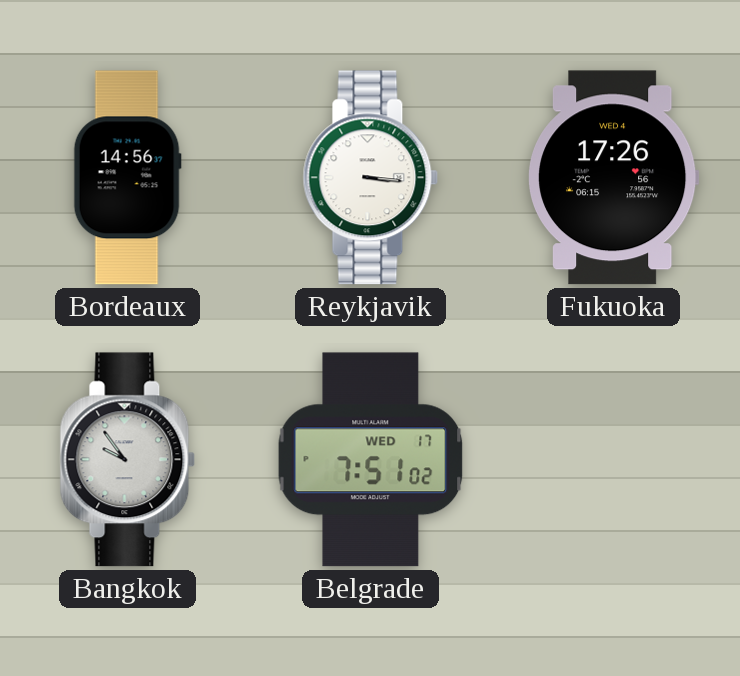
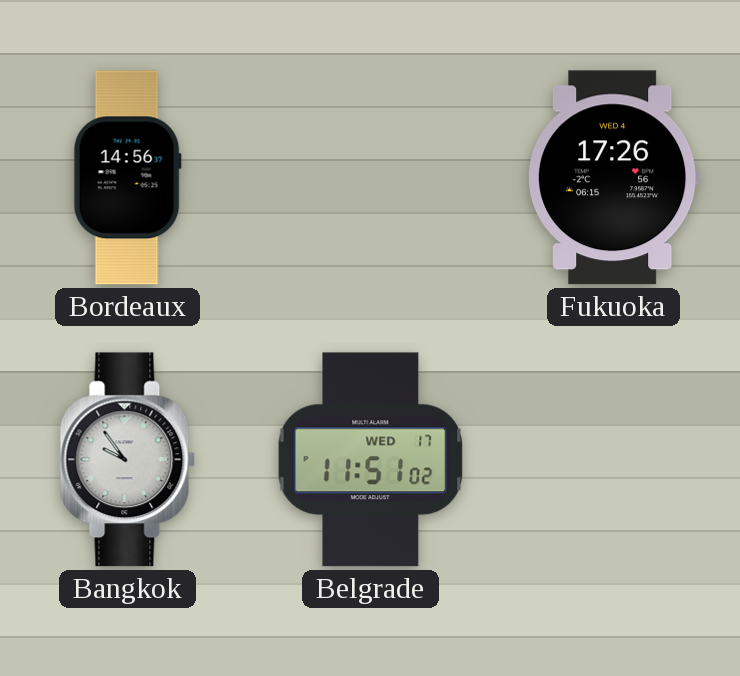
Reykjavik: 3:16 -> none
Belgrade: 7:51 -> 11:51
